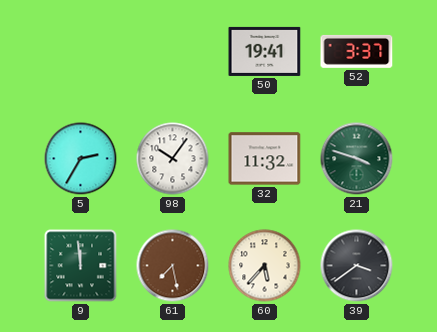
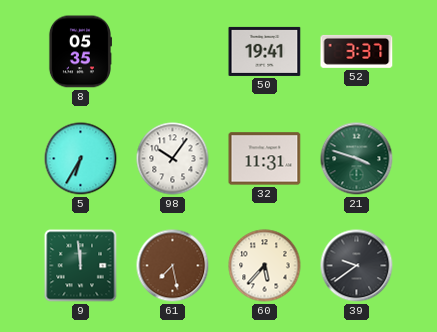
8: none -> 05:35
5: 2:35 -> 6:35
32: 11:32 -> 11:31
39: 3:39 -> 9:39
